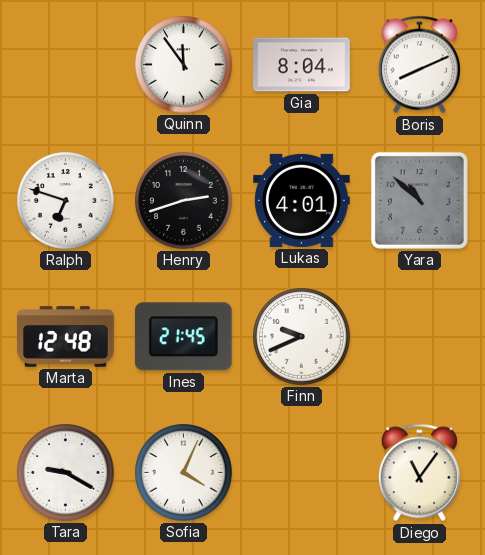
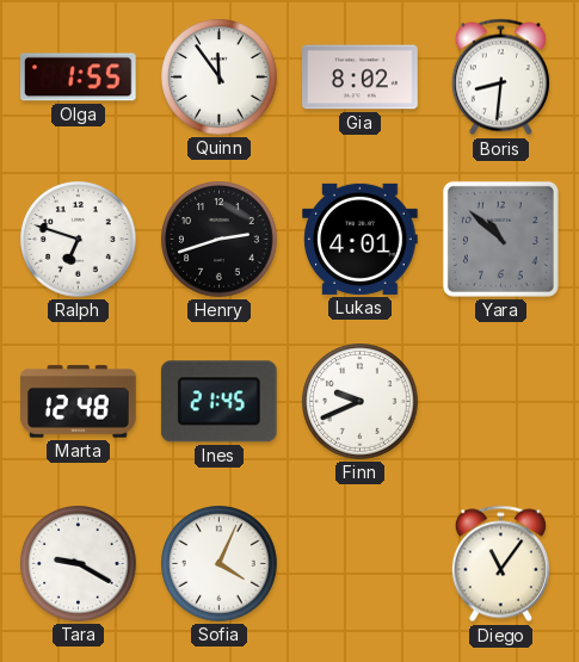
Olga: none -> 1:55
Gia: 8:04 -> 8:02
Boris: 8:11 -> 8:31
